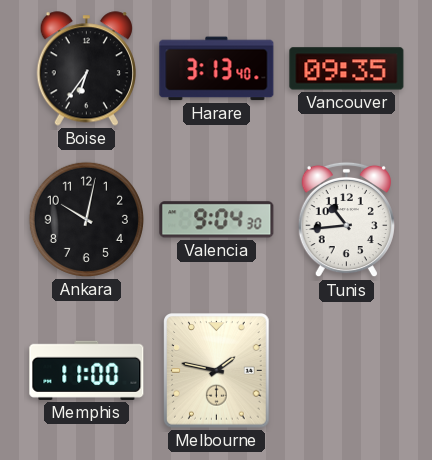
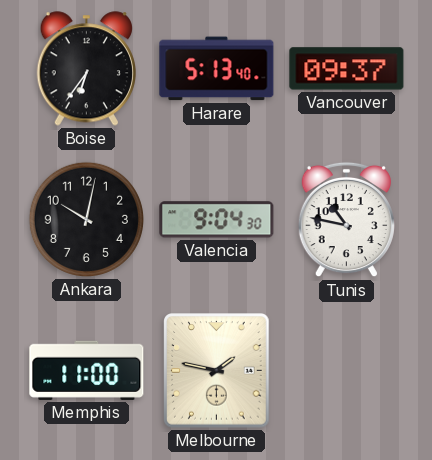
Harare: 3:13 -> 5:13
Vancouver: 09:35 -> 09:37
Tunis: 10:44 -> 10:47
